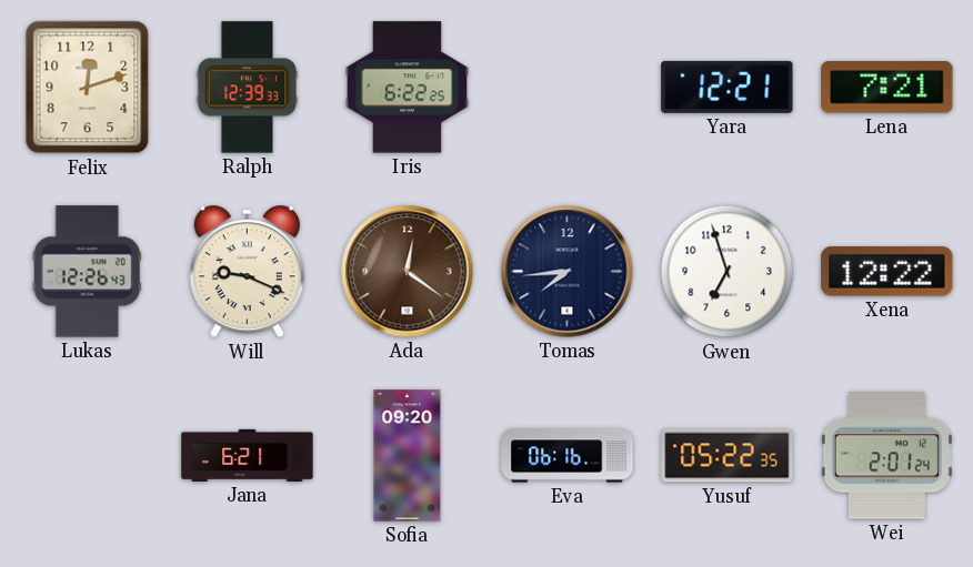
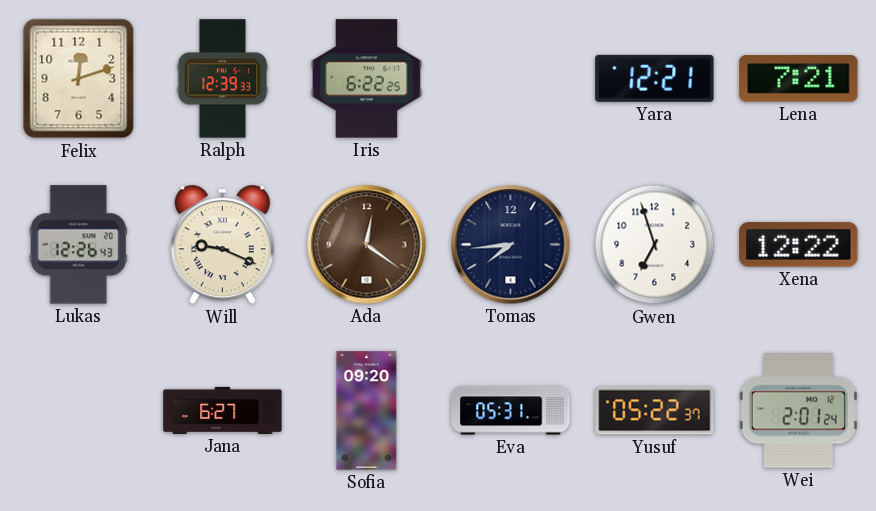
Jana: 6:21 -> 6:27
Eva: 06:16 -> 05:31
Yusuf: 05:22:35 -> 05:22:37
